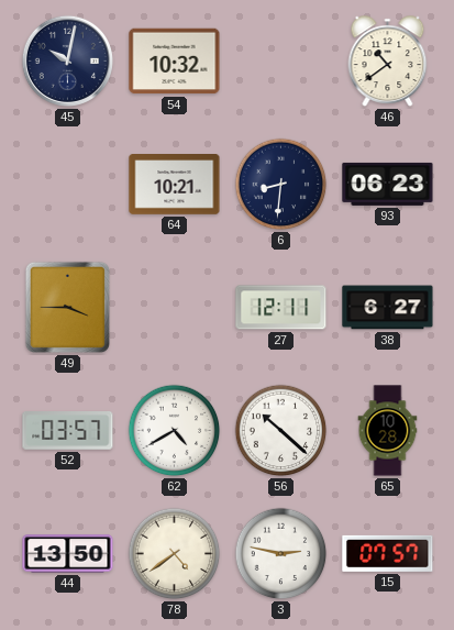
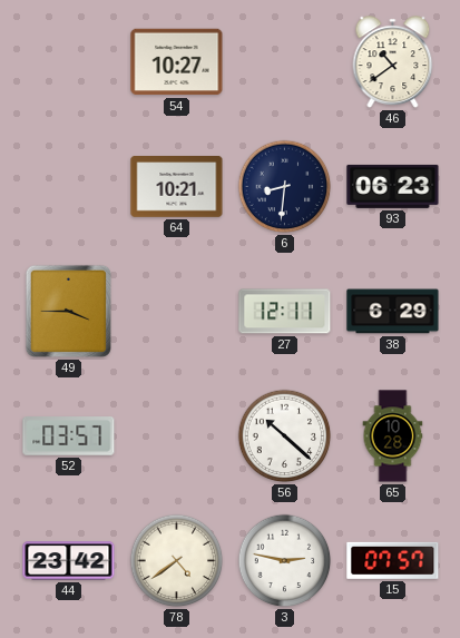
45: 10:02 -> none
54: 10:32 -> 10:27
38: 6:27 -> 6:29
62: 4:40 -> none
44: 13:50 -> 23:42
